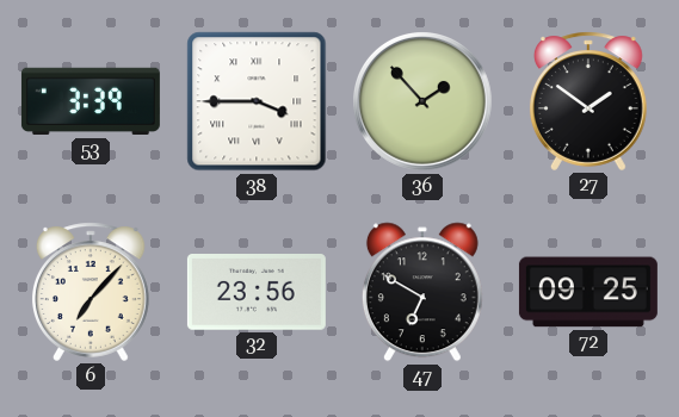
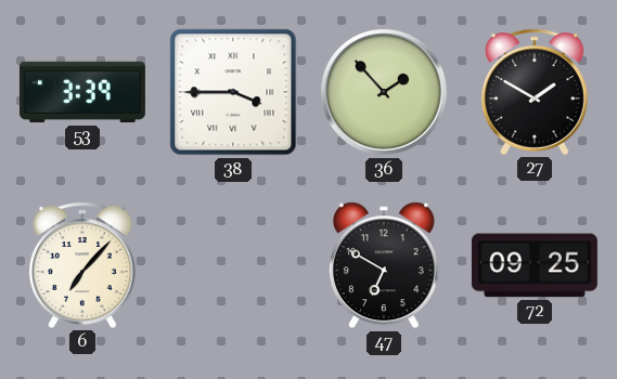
27: 1:51 -> 1:50
32: 23:56 -> none
